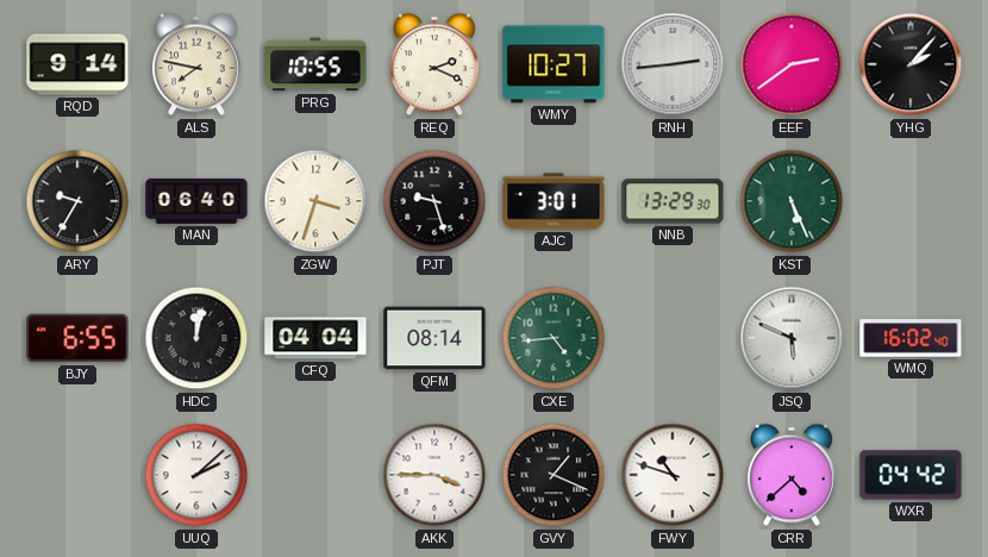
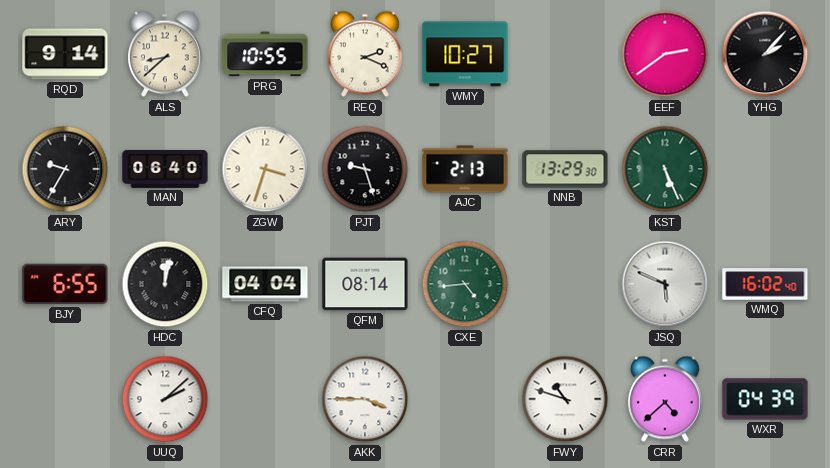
ALS: 7:47 -> 8:38
RNH: 2:44 -> none
AJC: 3:01 -> 2:13
GVY: 1:19 -> none
WXR: 04:42 -> 04:39
